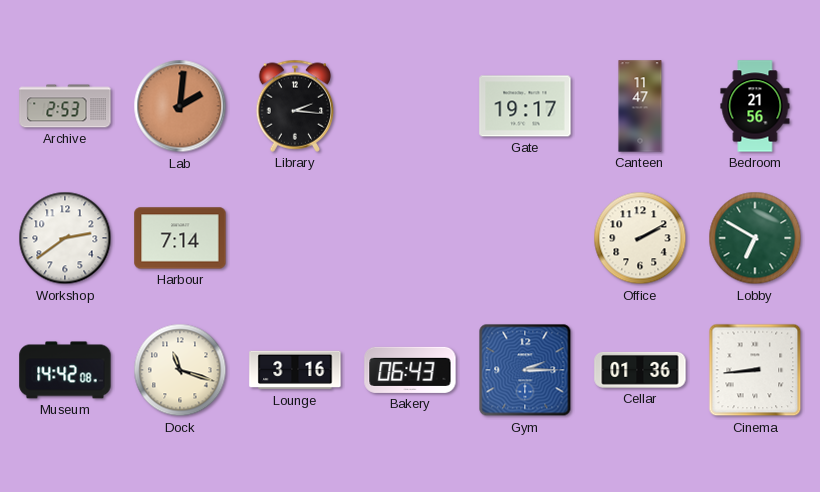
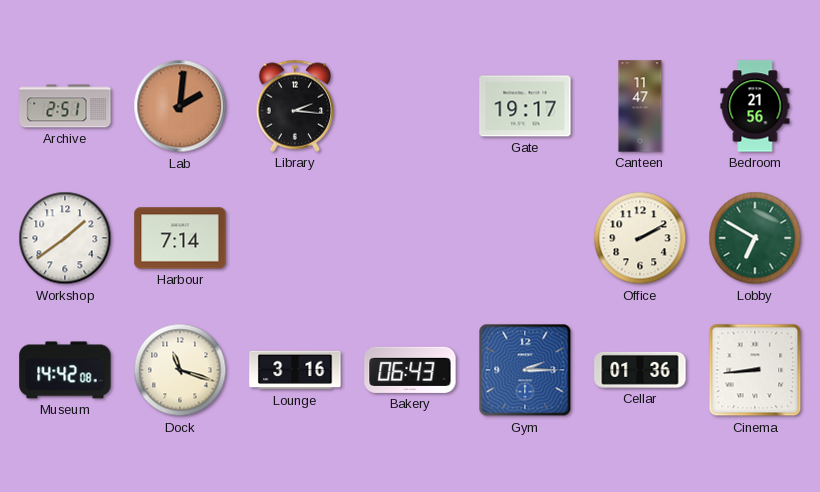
Archive: 2:53 -> 2:51
Workshop: 2:39 -> 1:39
